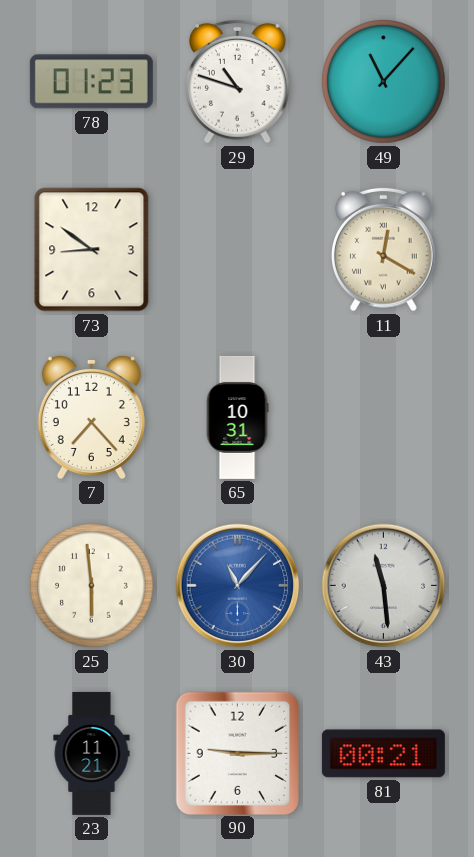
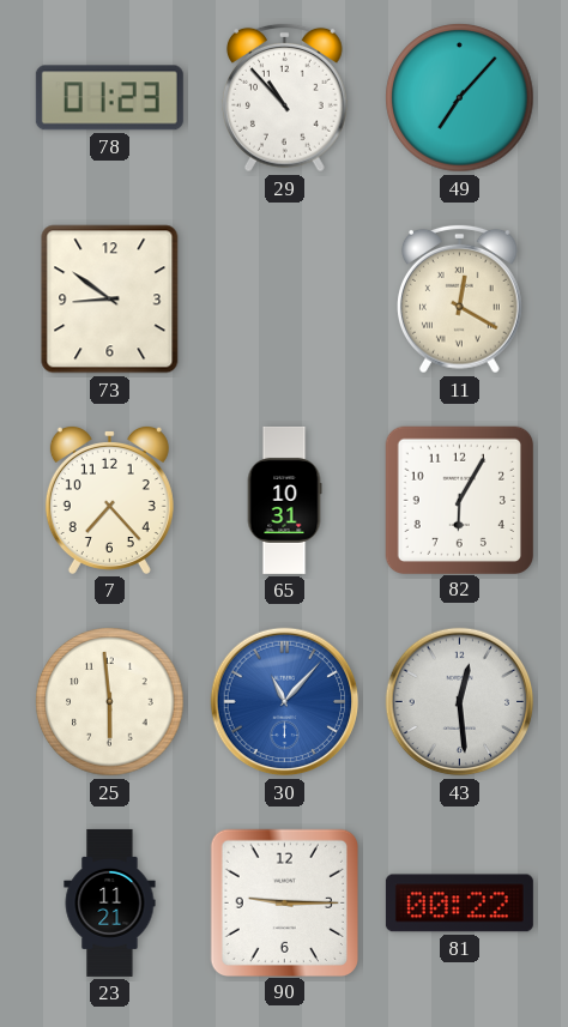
29: 10:48 -> 10:53
49: 11:07 -> 7:07
82: none -> 6:05
43: 11:29 -> 12:29
81: 00:21 -> 00:22
